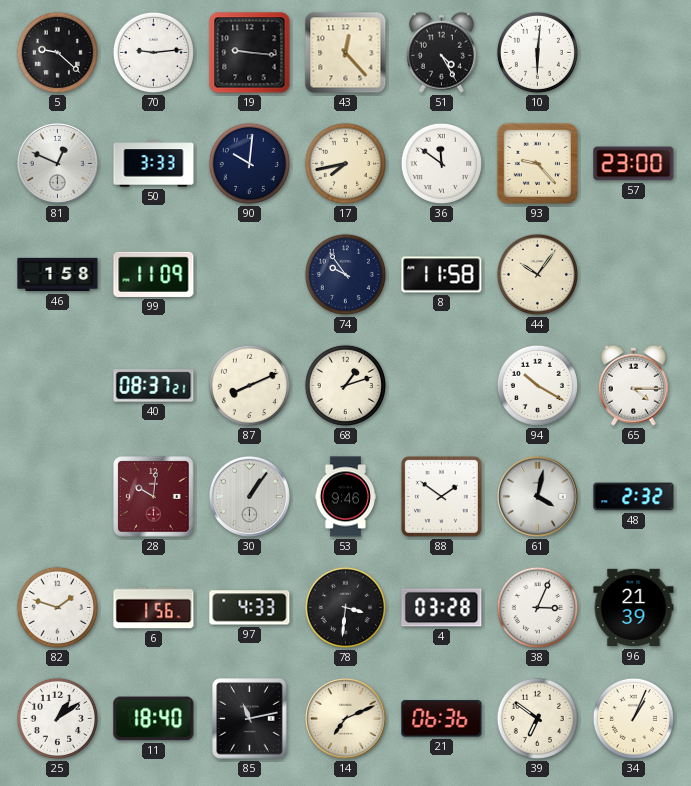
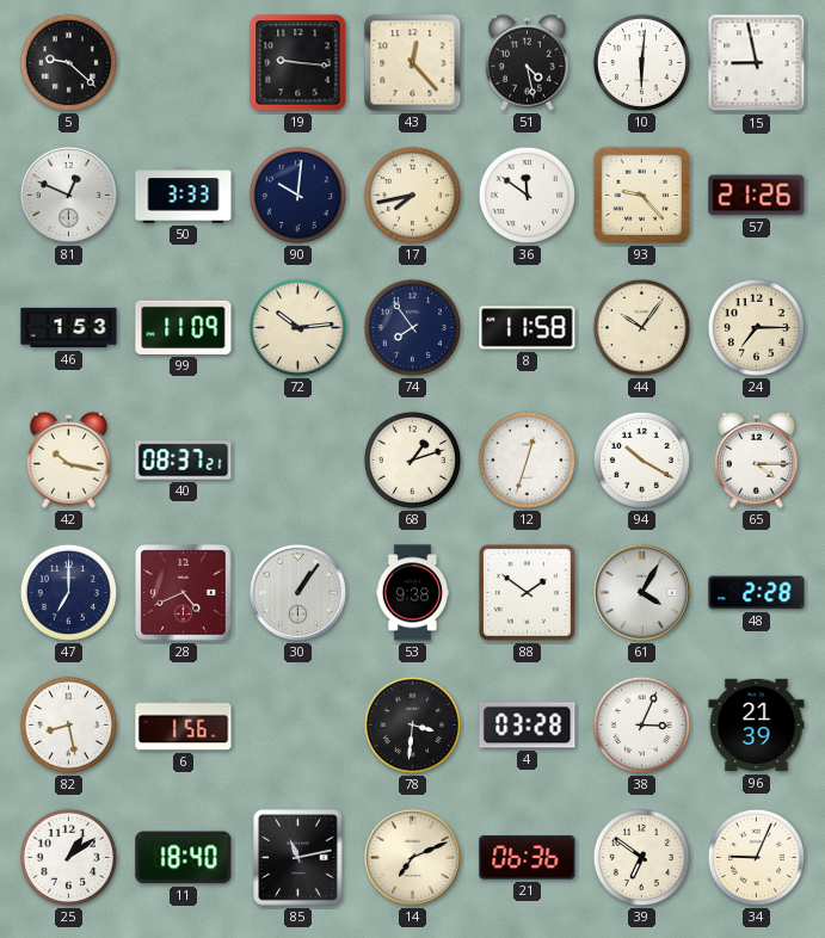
70: 9:14 -> none
51: 4:25 -> 4:28
15: none -> 8:58
57: 23:00 -> 21:26
46: 1:58 -> 1:53
72: none -> 10:14
74: 9:54 -> 7:54
24: none -> 7:15
42: none -> 10:17
87: 8:11 -> none
12: none -> 12:33
47: none -> 7:00
28: 10:01 -> 4:41
53: 9:46 -> 9:38
61: 4:02 -> 4:05
48: 2:32 -> 2:28
82: 1:48 -> 8:28
97: 4:33 -> none
34: 1:04 -> 9:04
